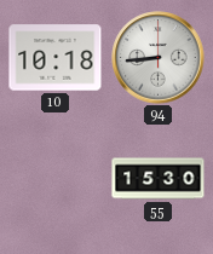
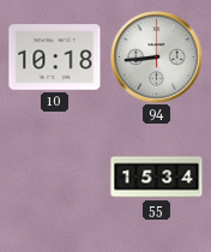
55: 15:30 -> 15:34
